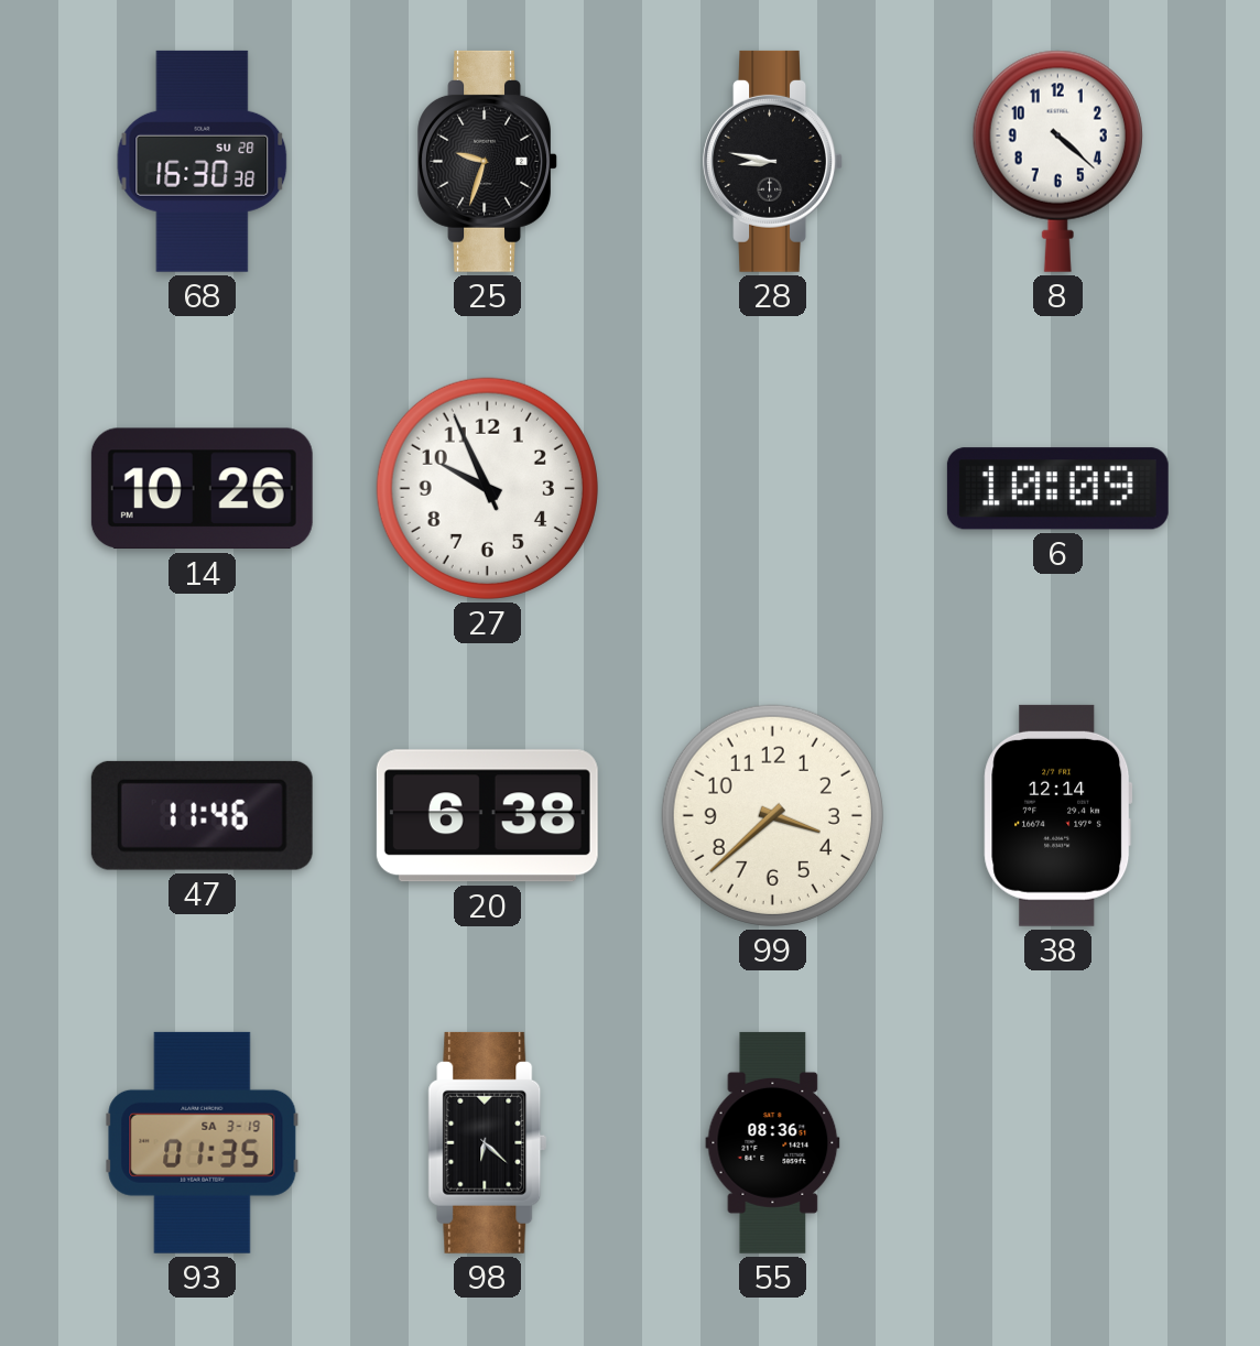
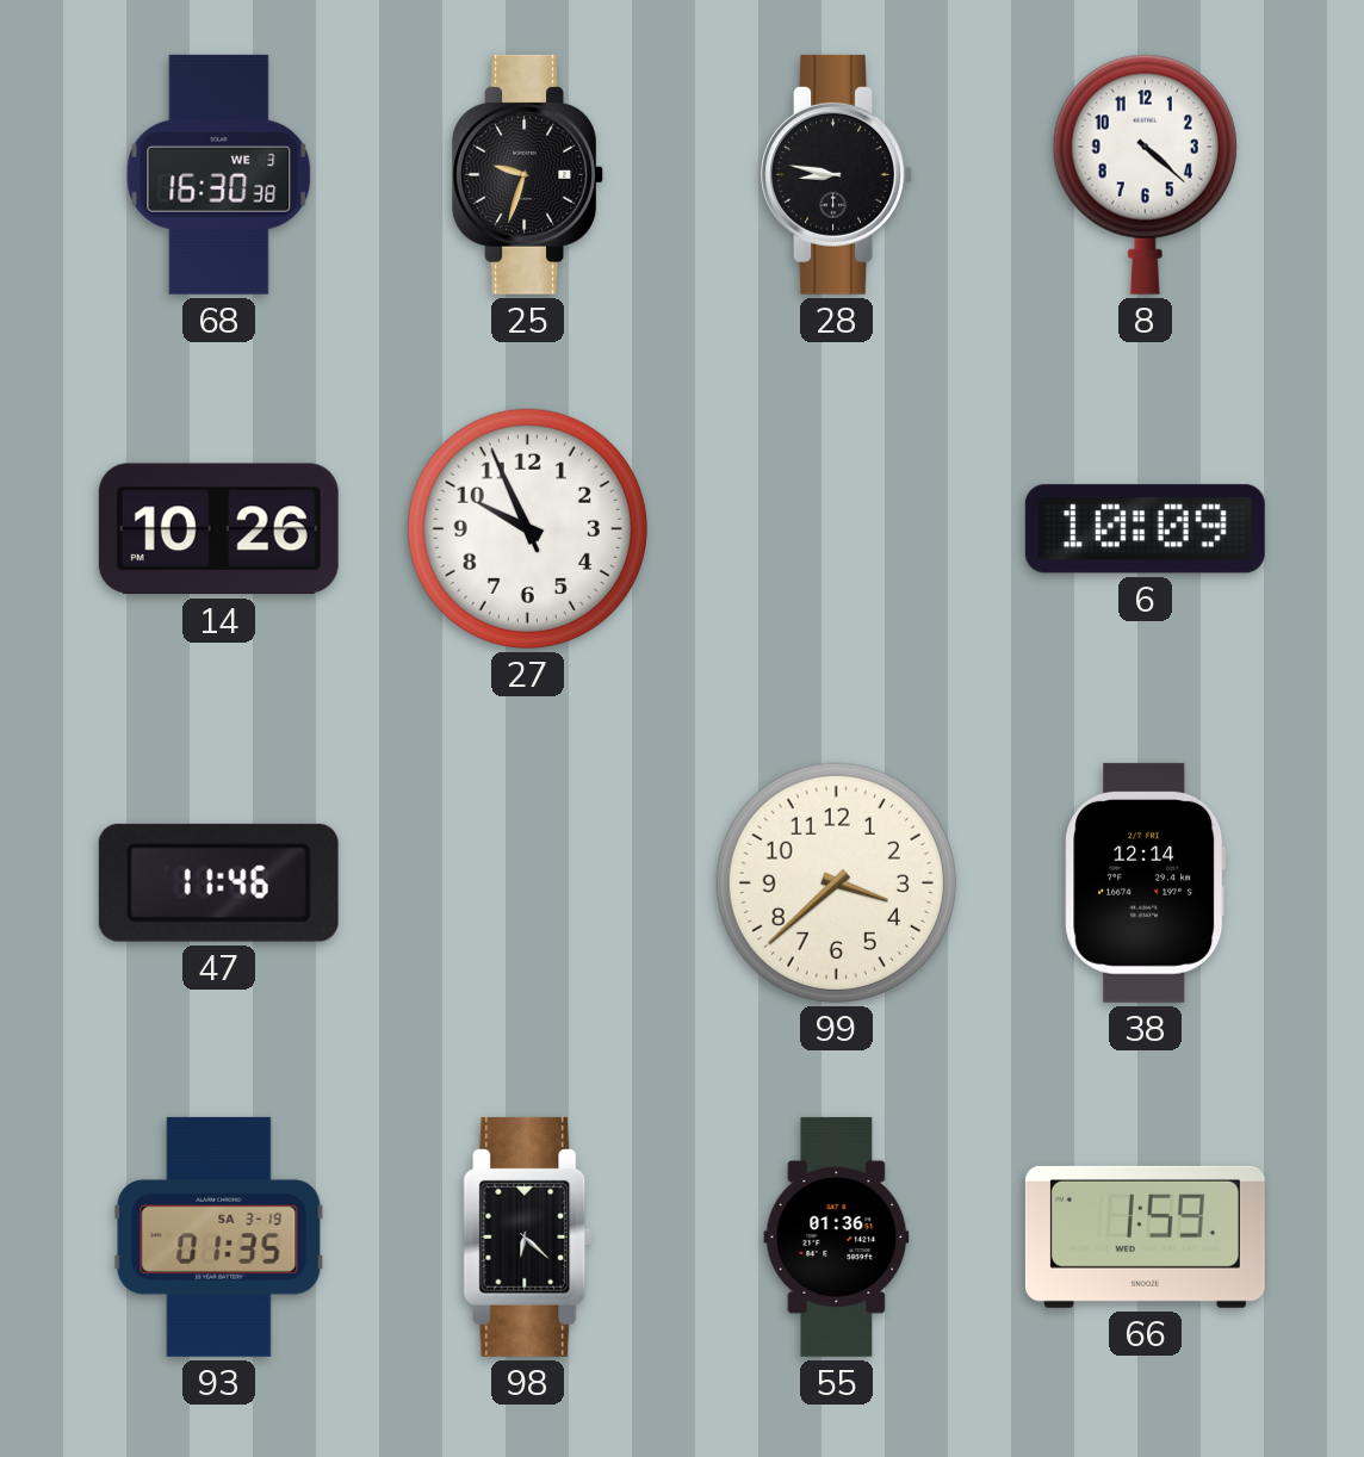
68 date: SU 28 -> WE 3
20: 6:38 -> none
55: 08:36 -> 01:36
66: none -> 1:59
